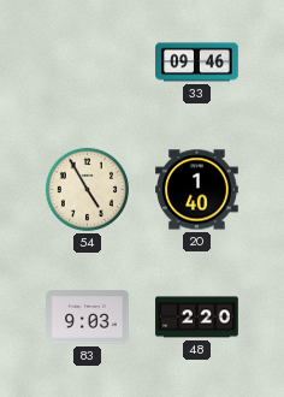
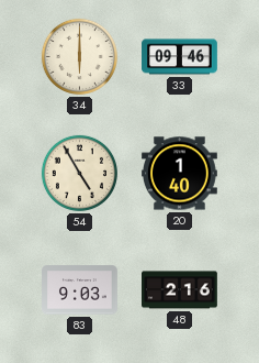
34: none -> 6:00
48: 2:20 -> 2:16
